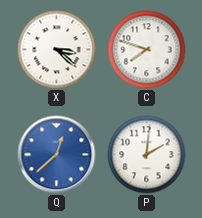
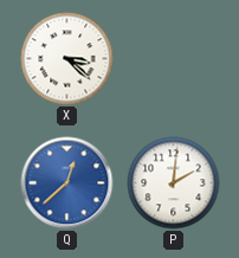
C: 7:48 -> none
